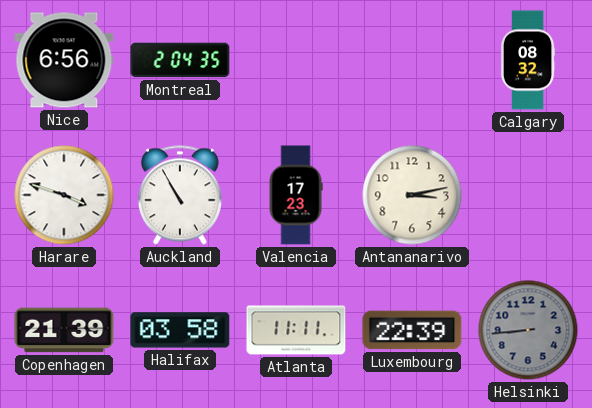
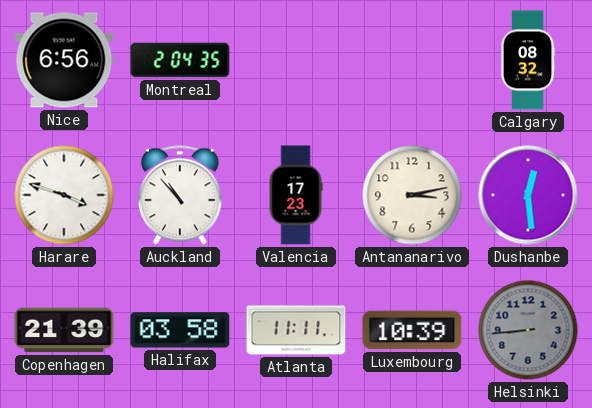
Auckland: 10:55 -> 10:53
Dushanbe: none -> 12:29
Luxembourg: 22:39 -> 10:39
